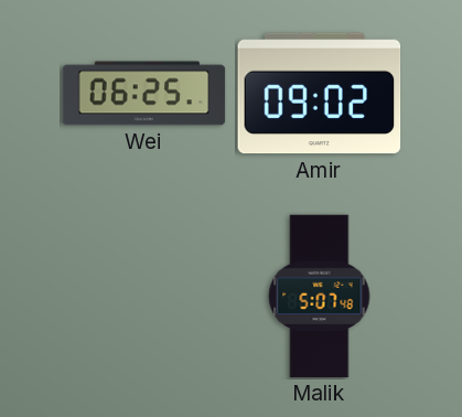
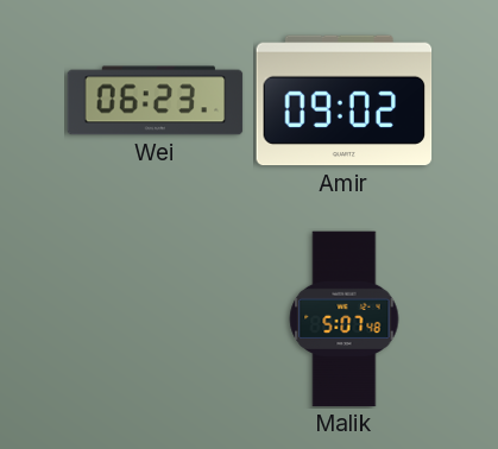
Wei: 06:25 -> 06:23
